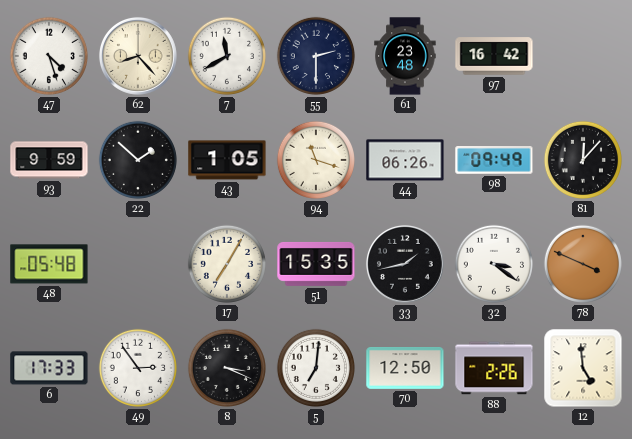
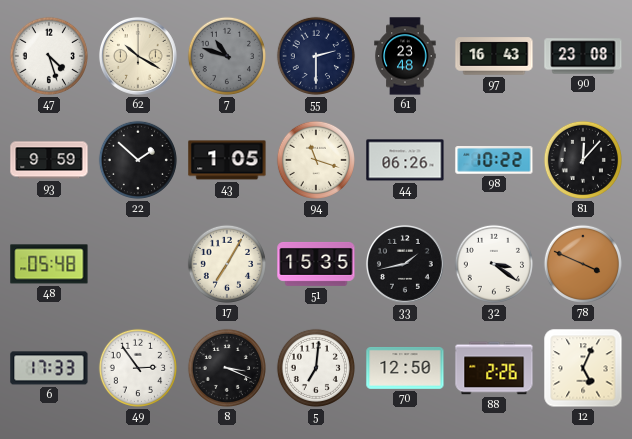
62: 8:23 -> 10:20
7: 11:40 -> 10:48
7 dial: white -> grey
97: 16:42 -> 16:43
90: none -> 23:08
98: 09:49 -> 10:22
12: 4:59 -> 5:04
